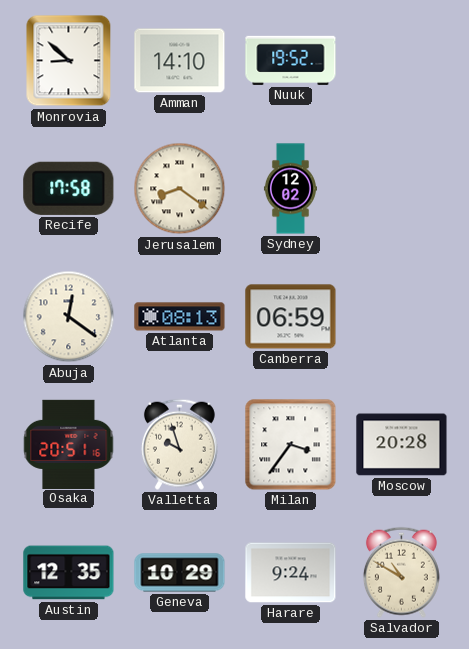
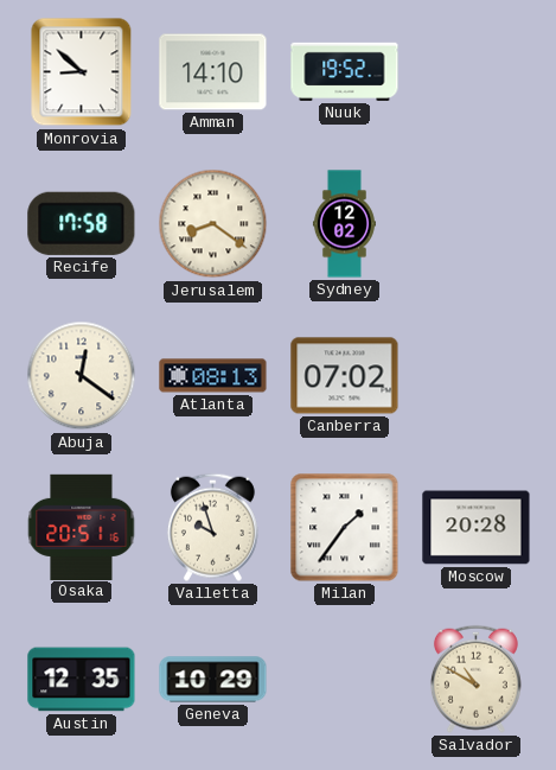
Canberra: 06:59 -> 07:02
Milan: 3:36 -> 1:36
Harare: 9:24 -> none
